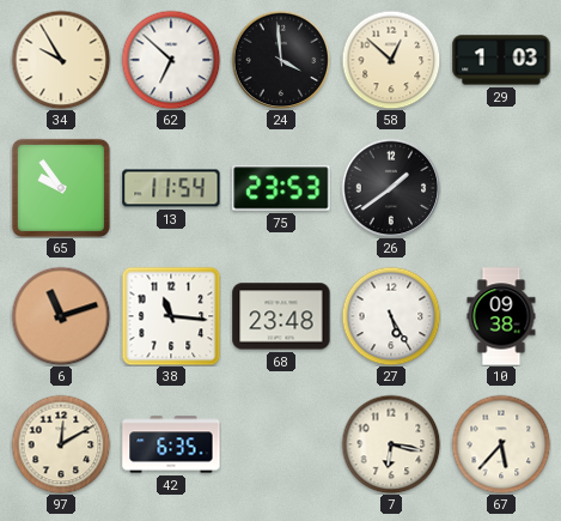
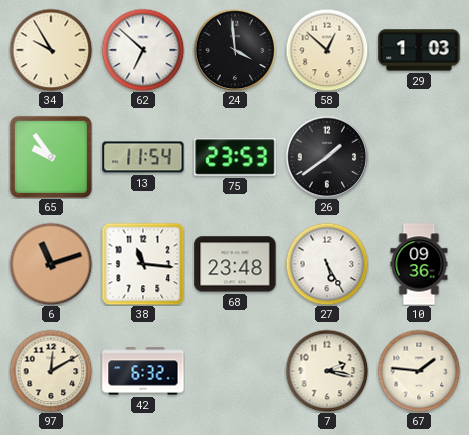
10: 09:38 -> 09:36
42: 6:35 -> 6:32
7: 6:17 -> 2:17
67: 5:37 -> 1:46
